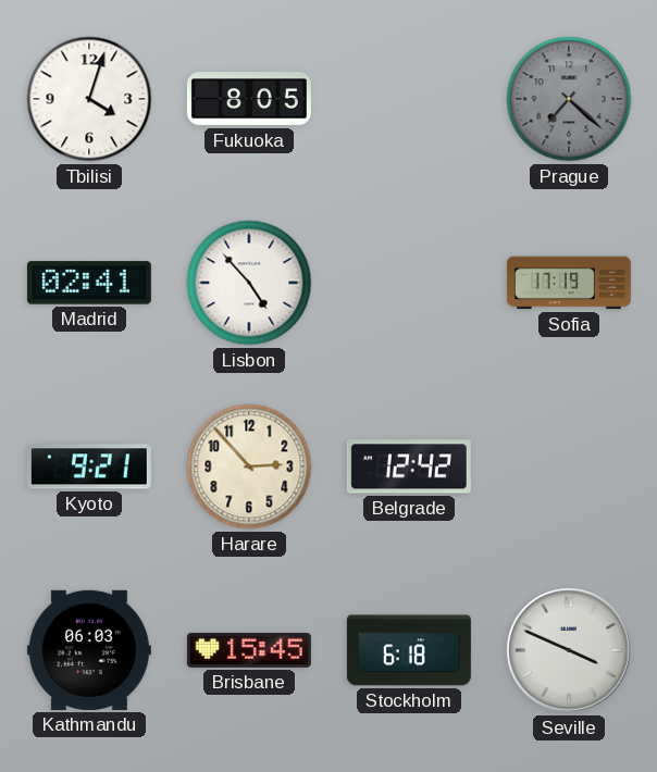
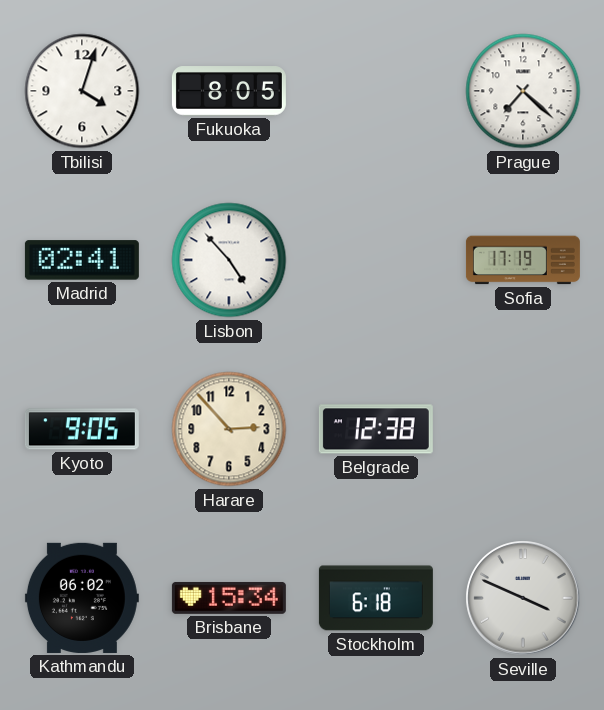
Prague dial: grey -> white
Kyoto: 9:21 -> 9:05
Belgrade: 12:42 -> 12:38
Kathmandu: 06:03 -> 06:02
Brisbane: 15:45 -> 15:34
